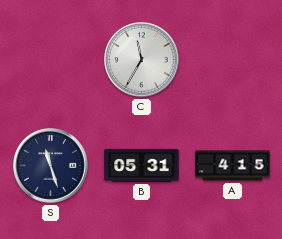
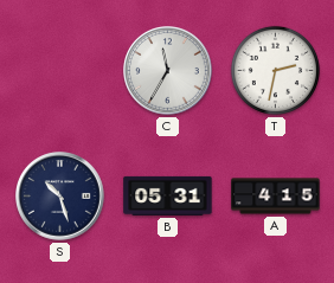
T: none -> 2:32
S: 11:27 -> 10:27
